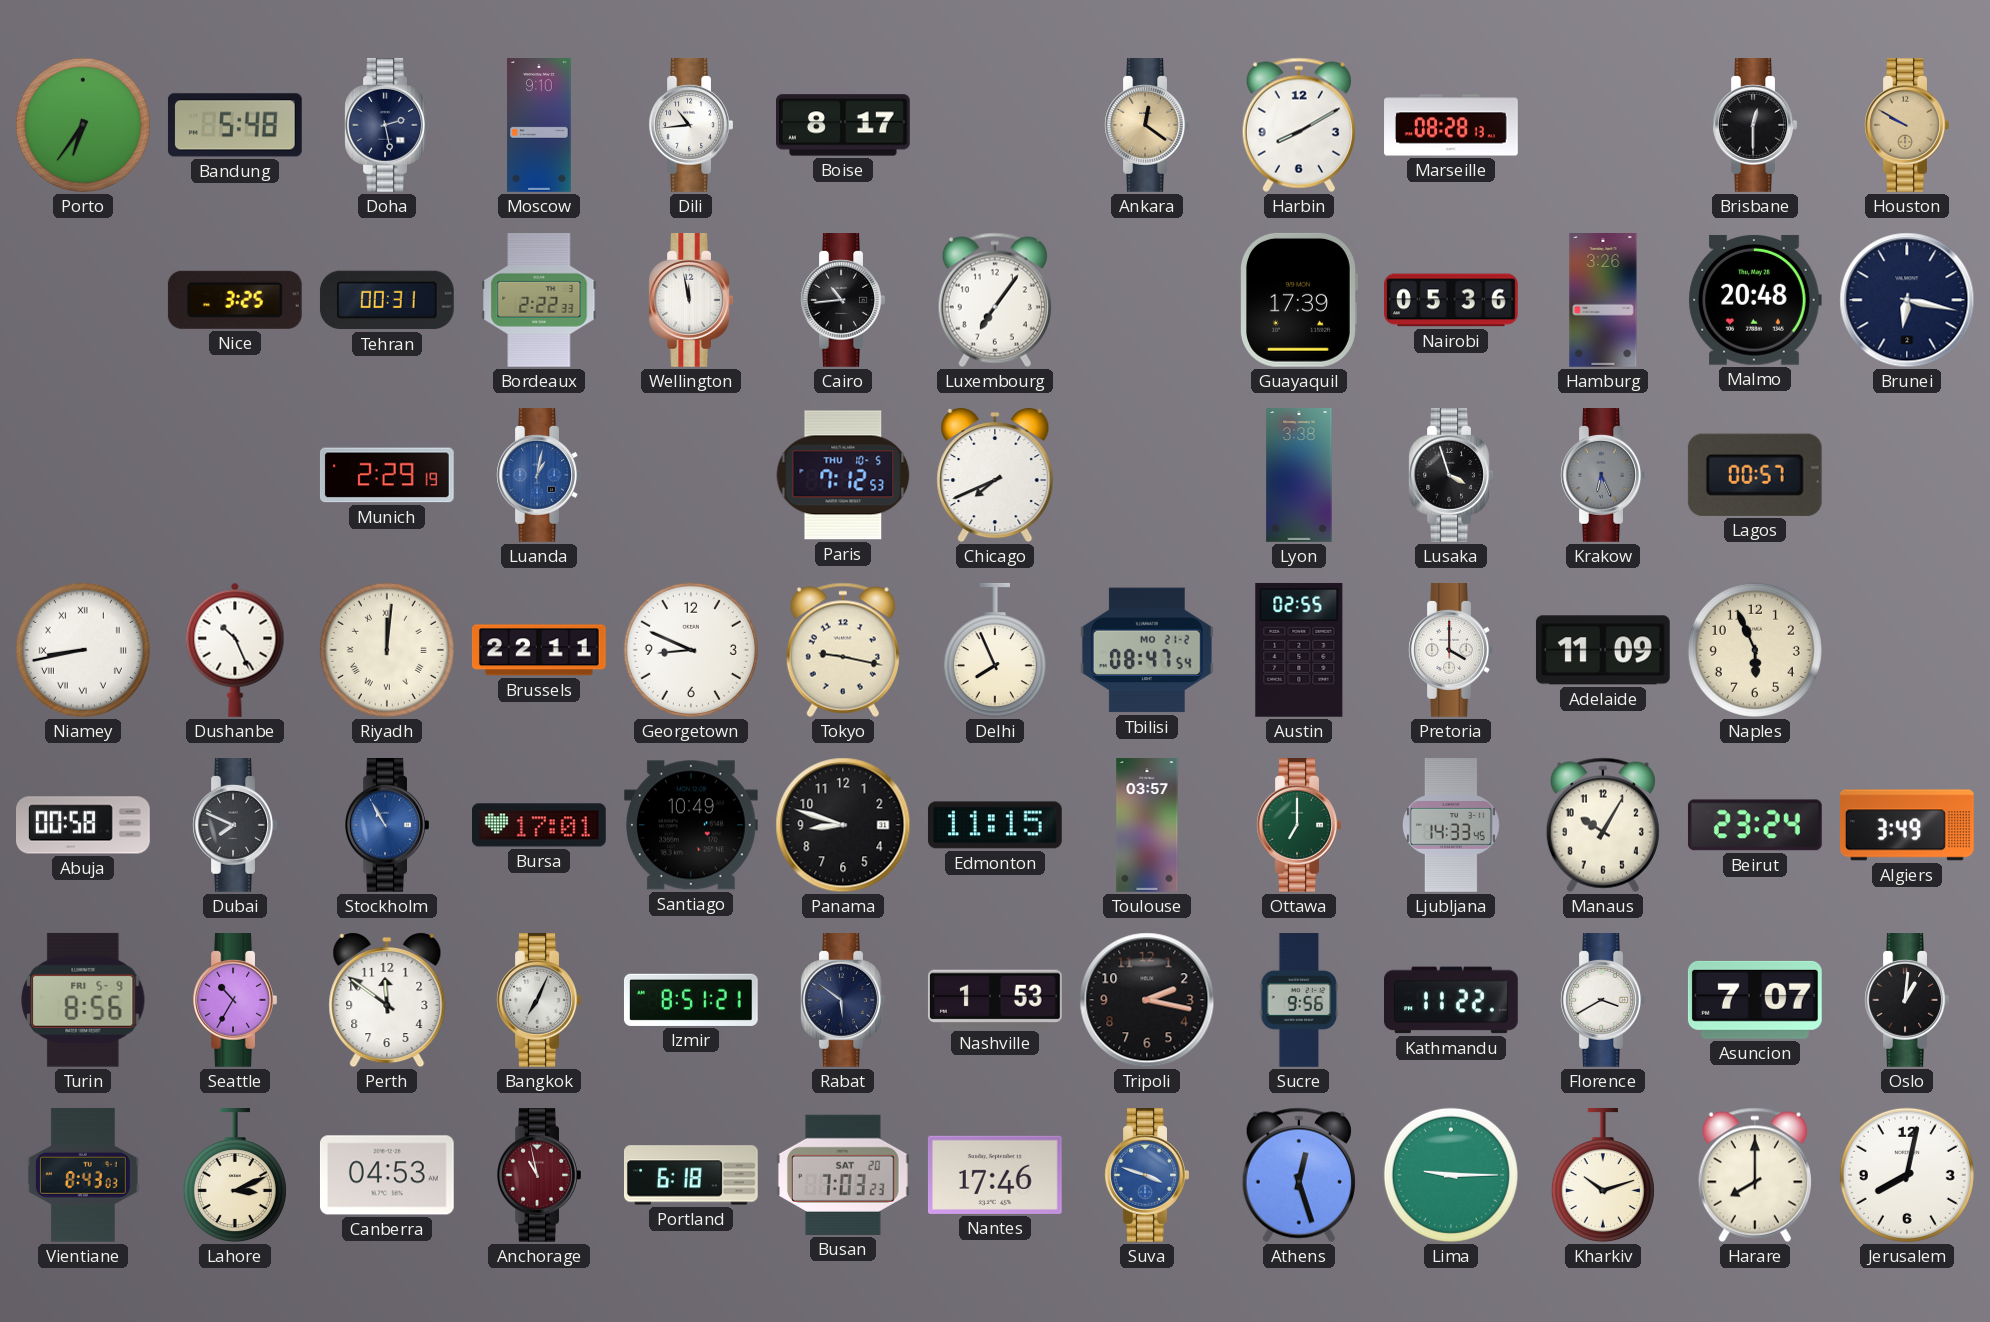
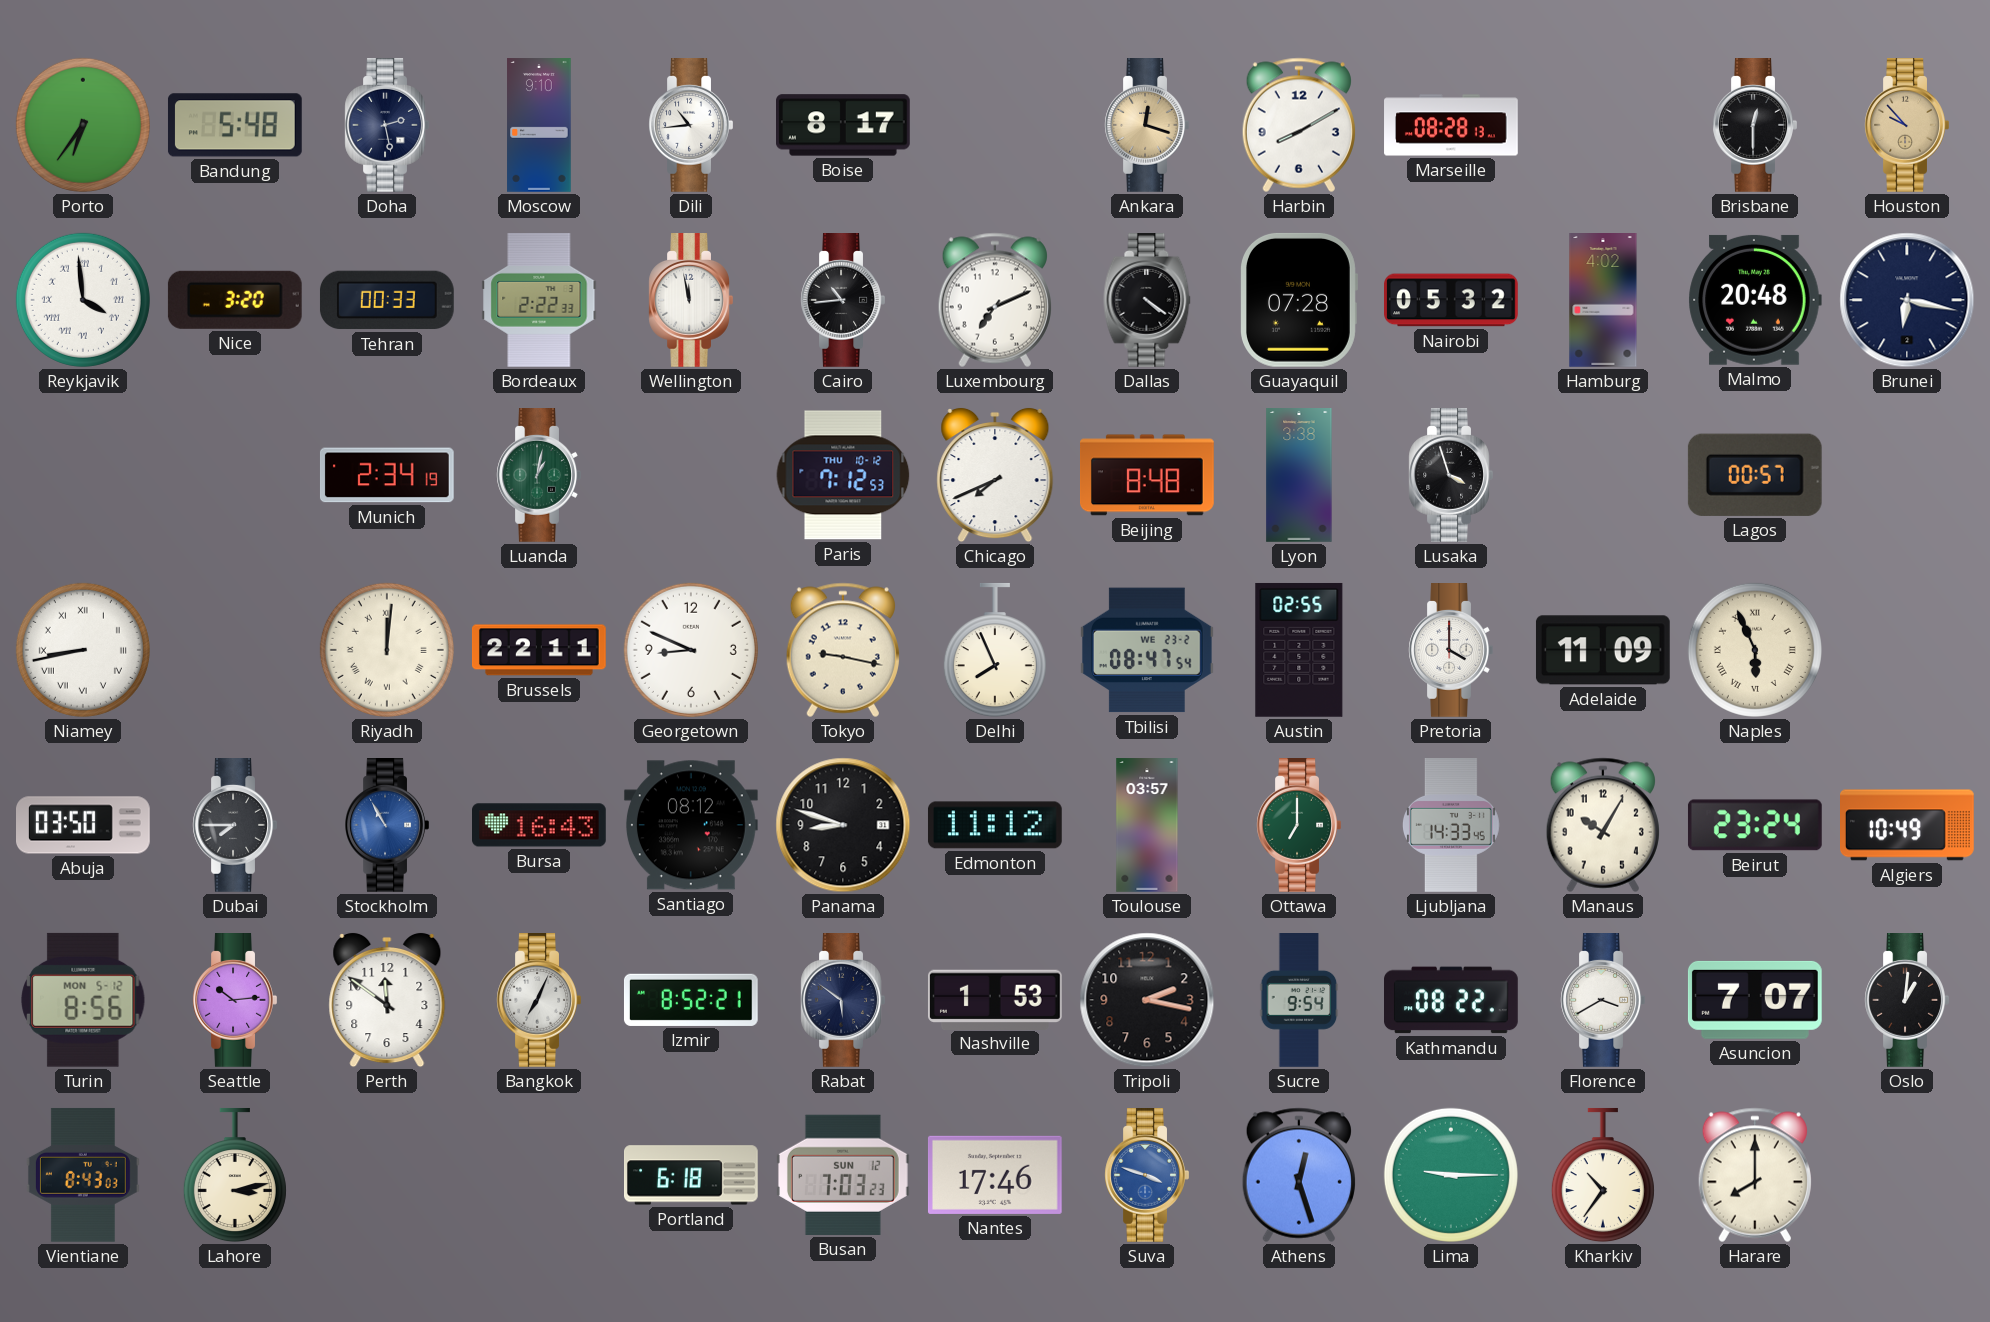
Ankara: 12:21 -> 12:18
Houston: 9:50 -> 9:53
Reykjavik: none -> 3:59
Nice: 3:25 -> 3:20
Tehran: 00:31 -> 00:33
Luxembourg: 7:06 -> 7:11
Dallas: none -> 4:21
Guayaquil: 17:39 -> 07:28
Nairobi: 05:36 -> 05:32
Hamburg: 3:26 -> 4:02
Munich: 2:29 -> 2:34
Luanda dial: blue -> green
Paris date: THU 10-5 -> THU 10-12
Beijing: none -> 8:48
Krakow: 6:26 -> none
Dushanbe: 10:26 -> none
Tbilisi date: MO 21-2 -> WE 23-2
Naples numerals: Arabic -> Roman
Abuja: 00:58 -> 03:50
Dubai: 7:49 -> 7:45
Bursa: 17:01 -> 16:43
Santiago: 10:49 -> 08:12
Edmonton: 11:15 -> 11:12
Algiers: 3:49 -> 10:49
Turin date: FRI 5-9 -> MON 5-12
Seattle: 10:35 -> 10:14
Izmir: 8:51 -> 8:52
Sucre: 9:56 -> 9:54
Kathmandu: 11:22 -> 08:22
Lahore: 3:11 -> 3:13
Canberra: 04:53 -> none
Anchorage: 10:58 -> none
Busan date: SAT 20 -> SUN 12
Kharkiv: 10:12 -> 10:36
Jerusalem: 8:02 -> none
